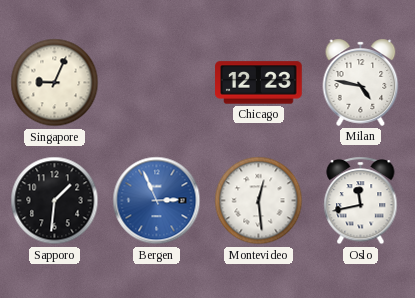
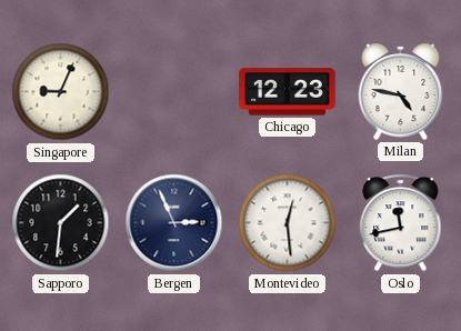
Bergen dial: blue -> navy
